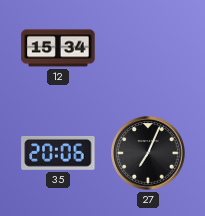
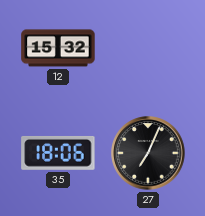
12: 15:34 -> 15:32
35: 20:06 -> 18:06
